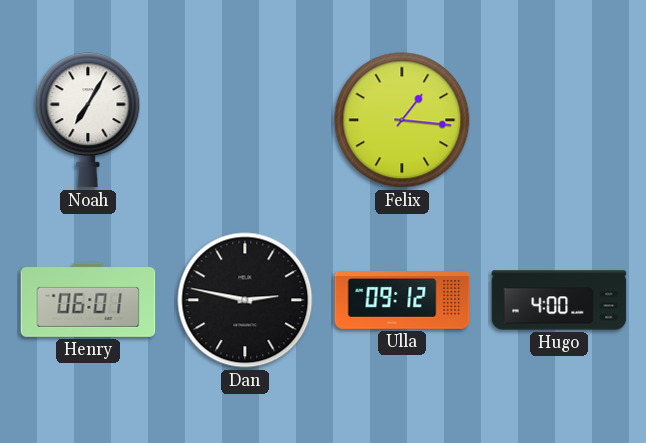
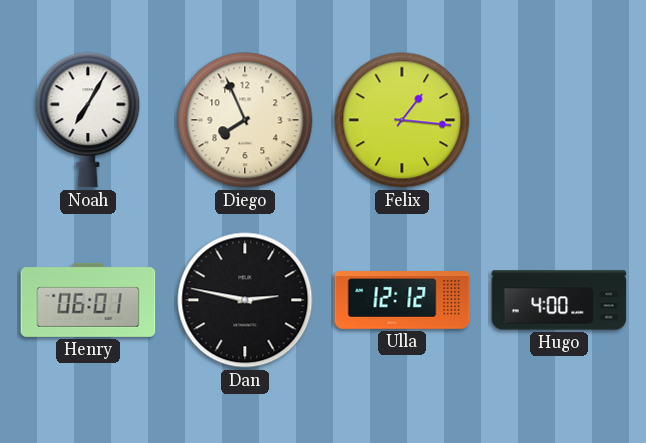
Diego: none -> 7:56
Ulla: 09:12 -> 12:12
